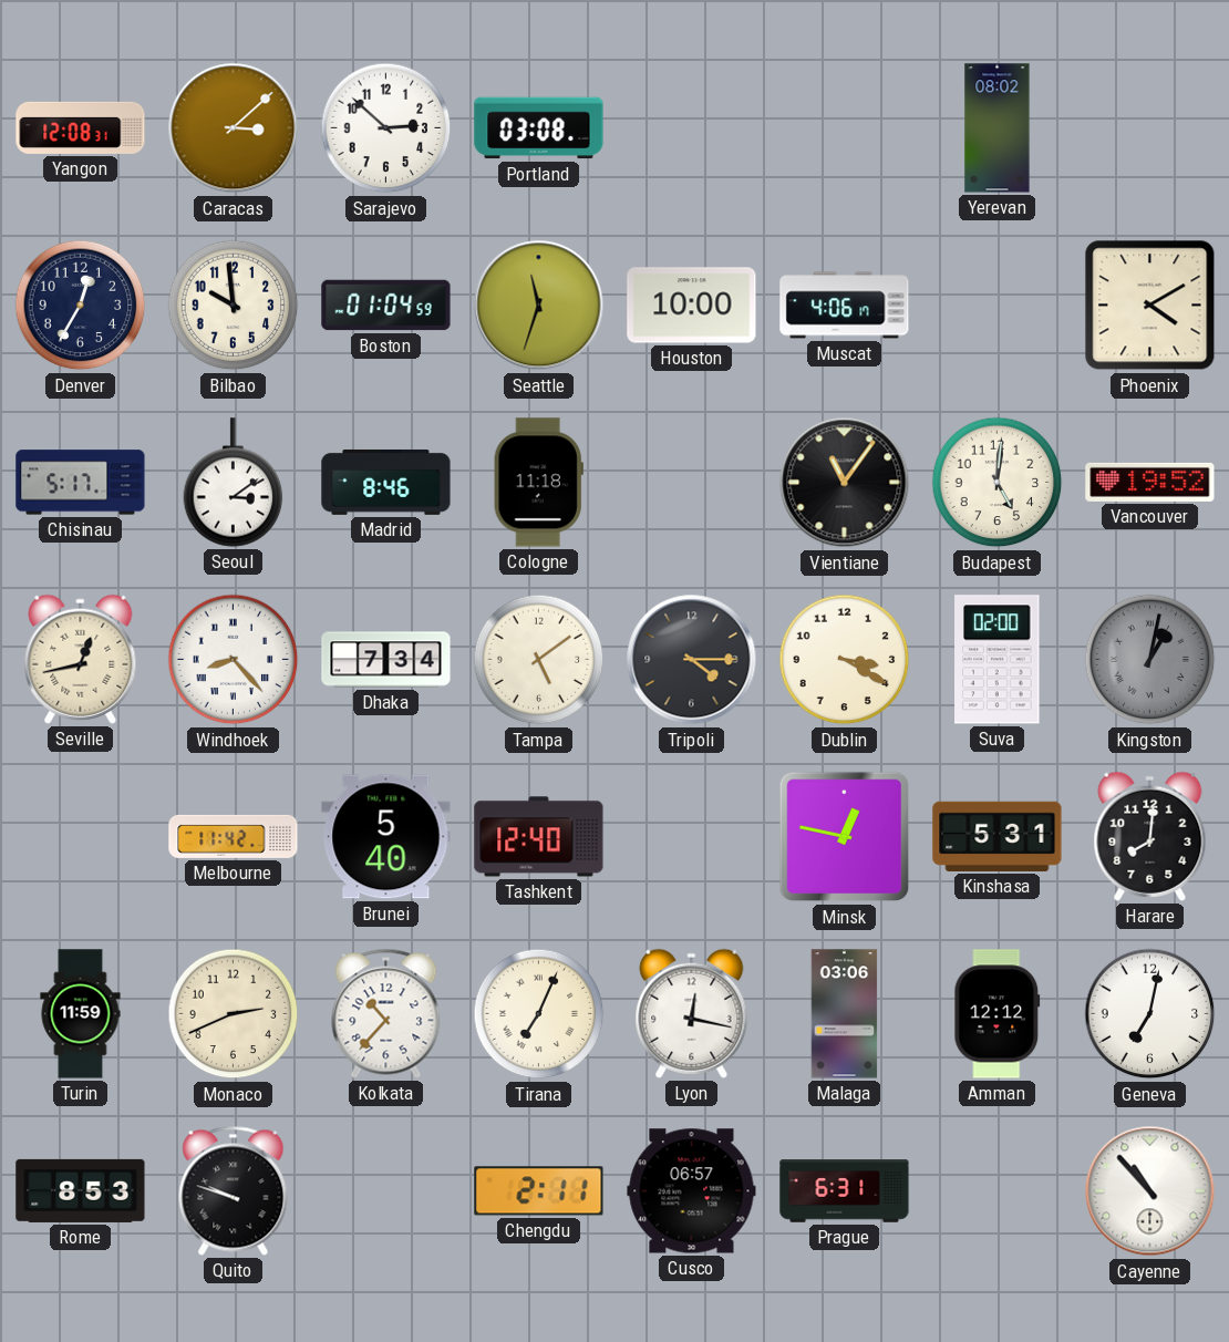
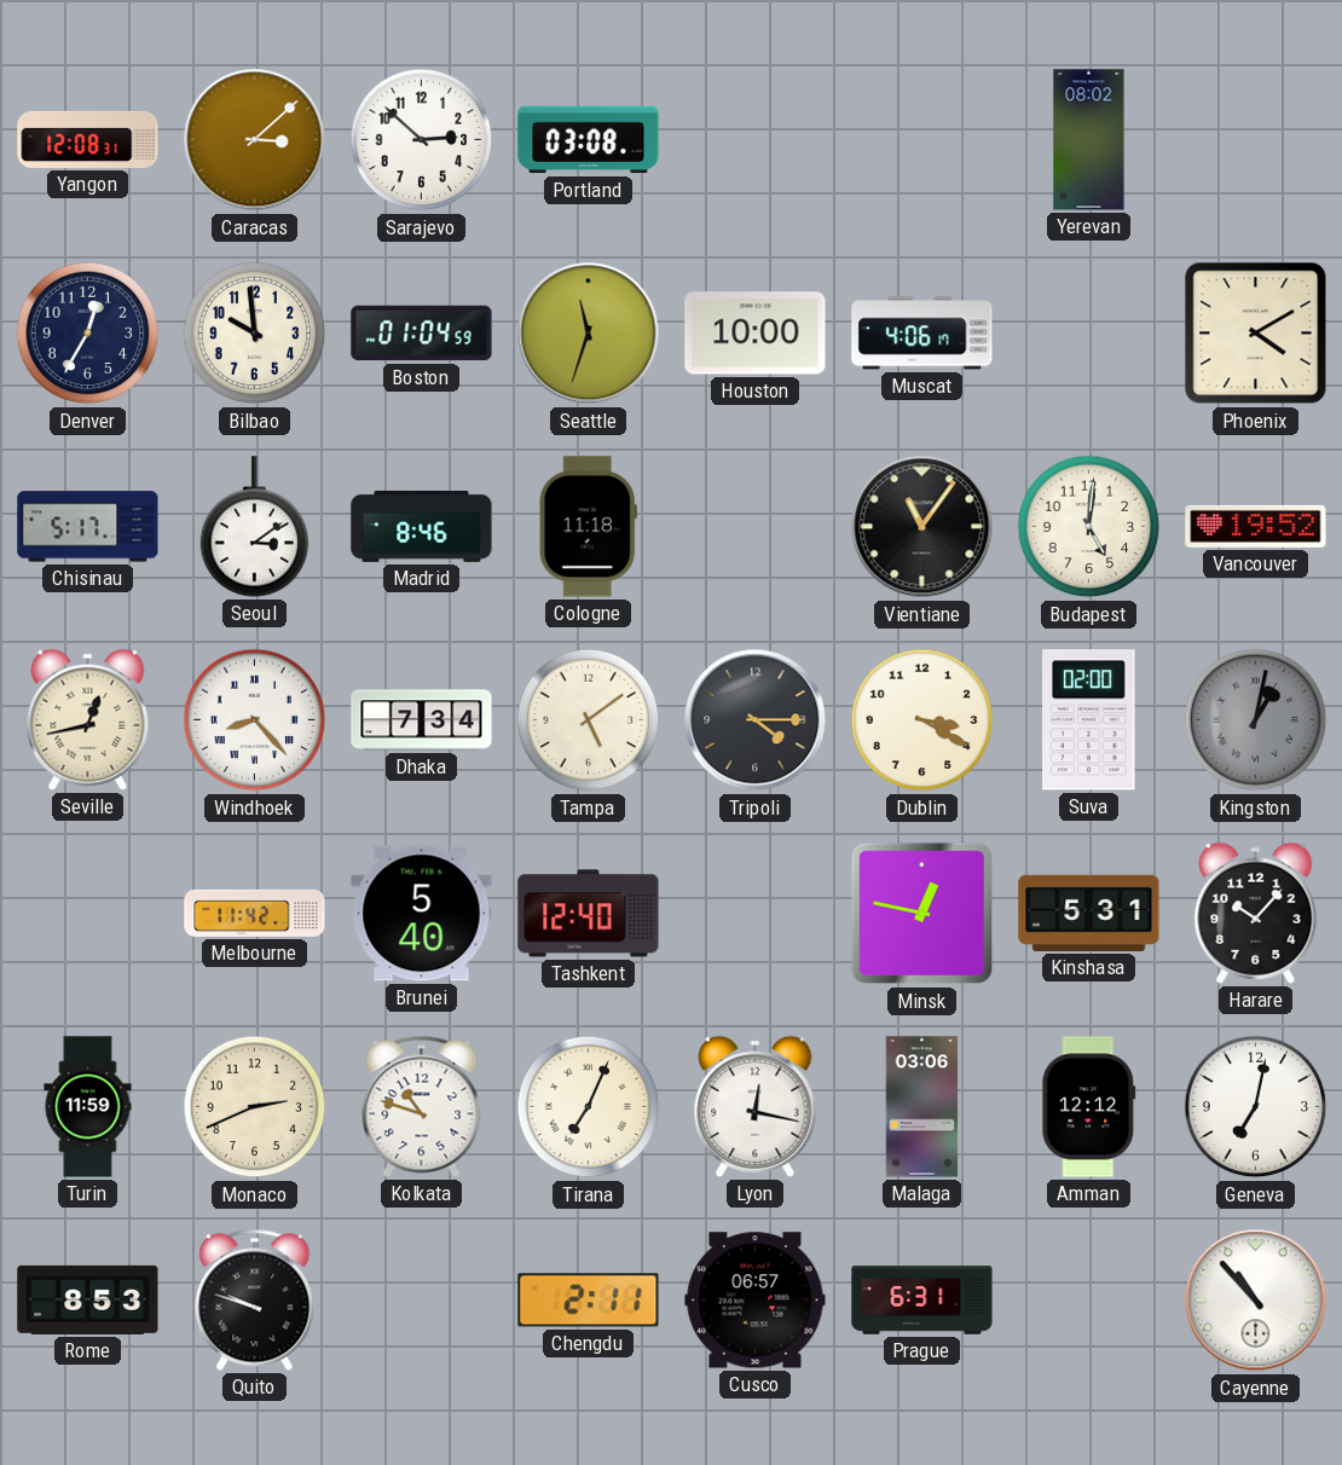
Harare: 8:01 -> 10:07
Kolkata: 10:37 -> 10:48
